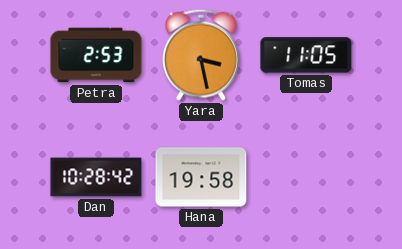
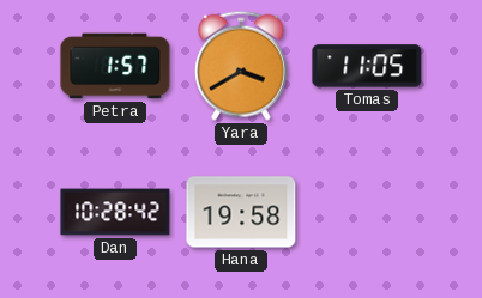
Petra: 2:53 -> 1:57
Yara: 3:28 -> 3:40
